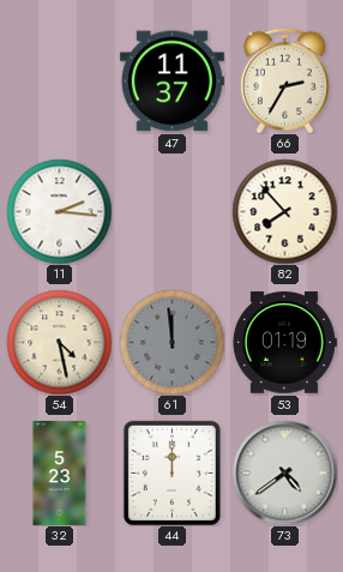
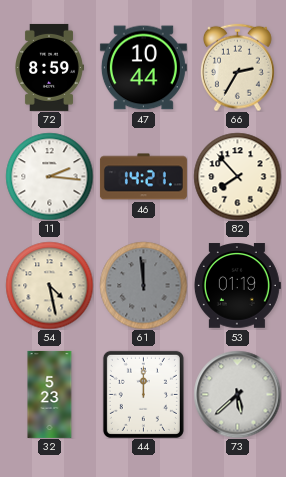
72: none -> 8:59
47: 11:37 -> 10:44
46: none -> 14:21
73: 4:39 -> 5:38
